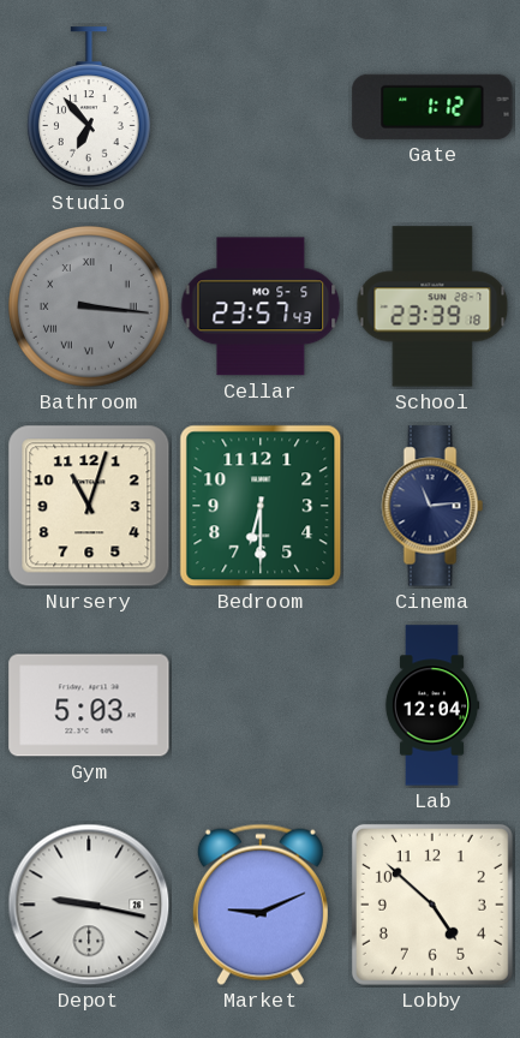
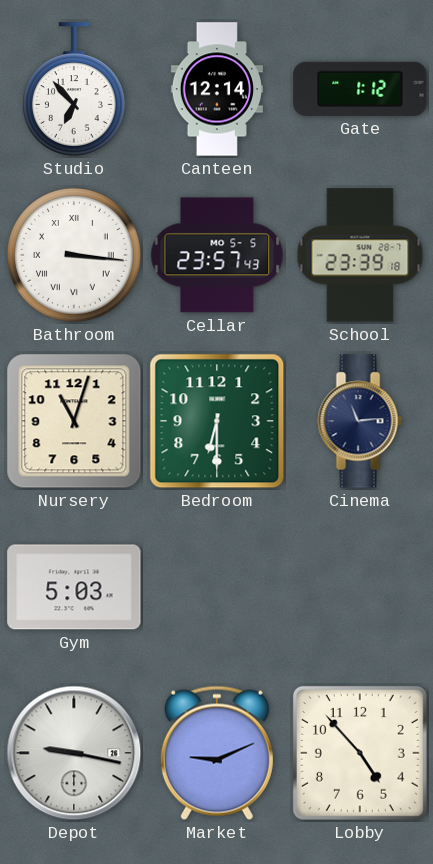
Canteen: none -> 12:14
Bathroom dial: grey -> white
Lab: 12:04 -> none
Lobby: 4:52 -> 4:53
